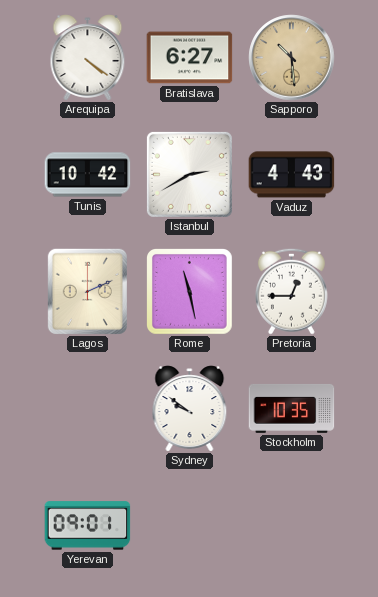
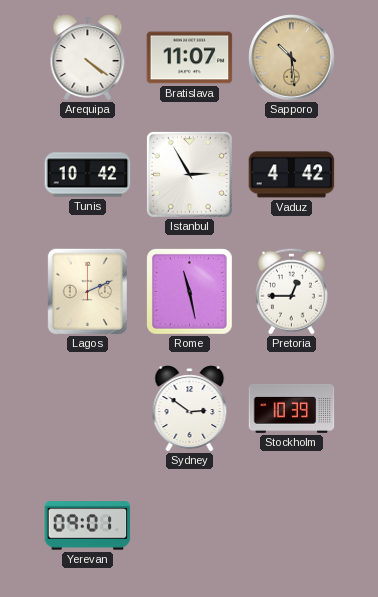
Bratislava: 6:27 -> 11:07
Istanbul: 2:40 -> 2:55
Vaduz: 4:43 -> 4:42
Sydney: 9:51 -> 2:51
Stockholm: 10:35 -> 10:39
